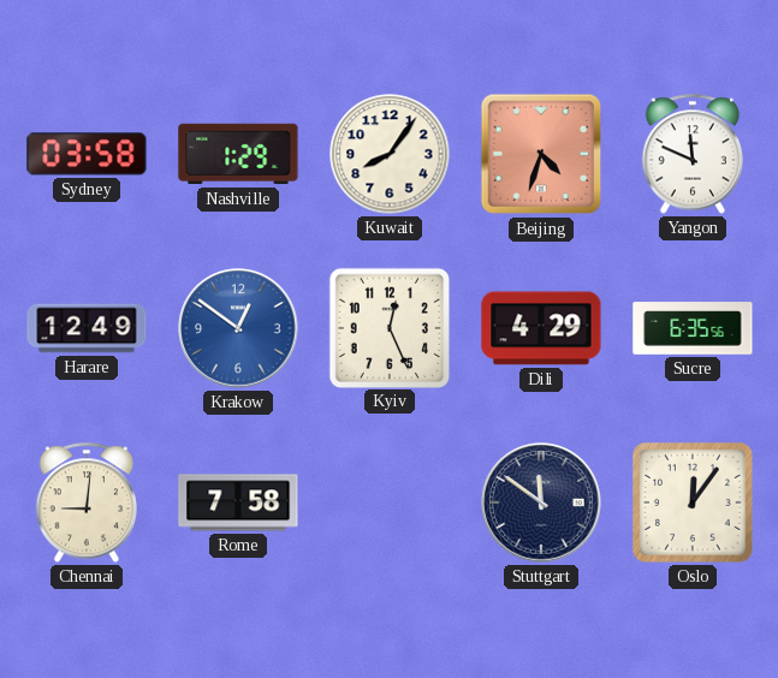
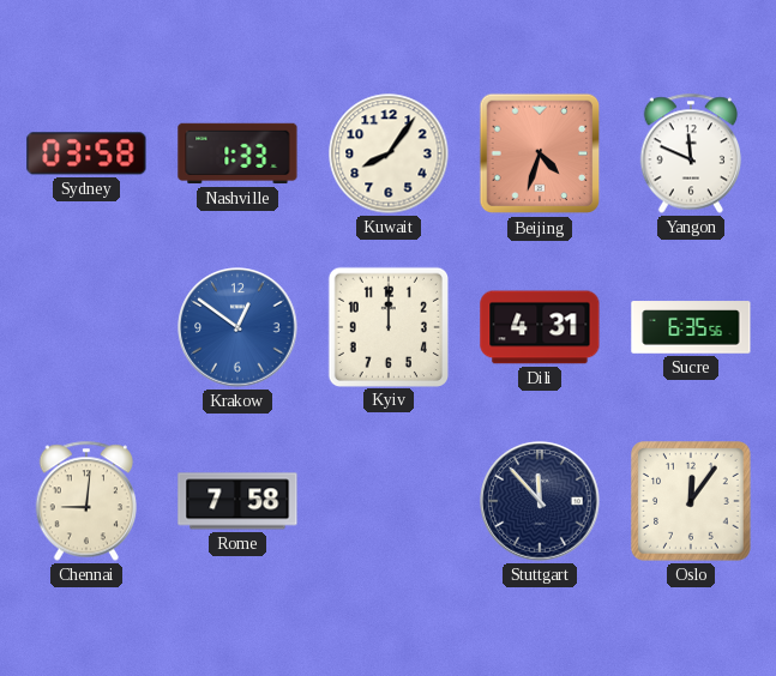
Nashville: 1:29 -> 1:33
Harare: 12:49 -> none
Kyiv: 12:26 -> 12:00
Dili: 4:29 -> 4:31
Stuttgart: 11:51 -> 11:53
